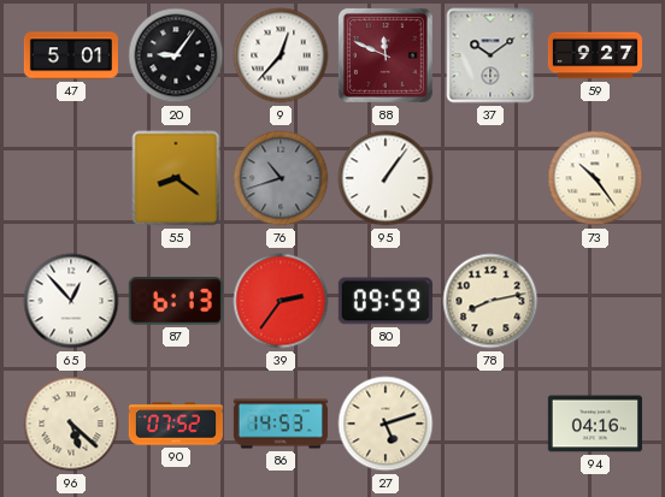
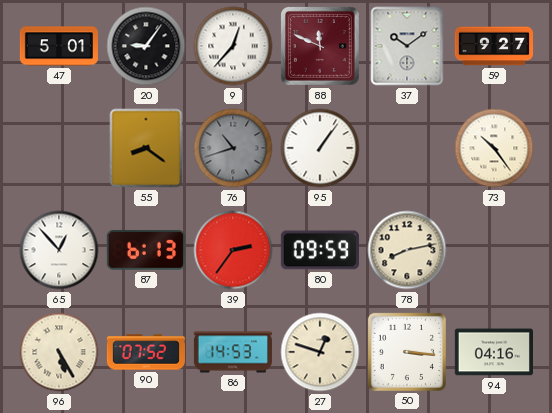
96: 5:22 -> 5:25
27: 5:12 -> 12:48
50: none -> 3:16
